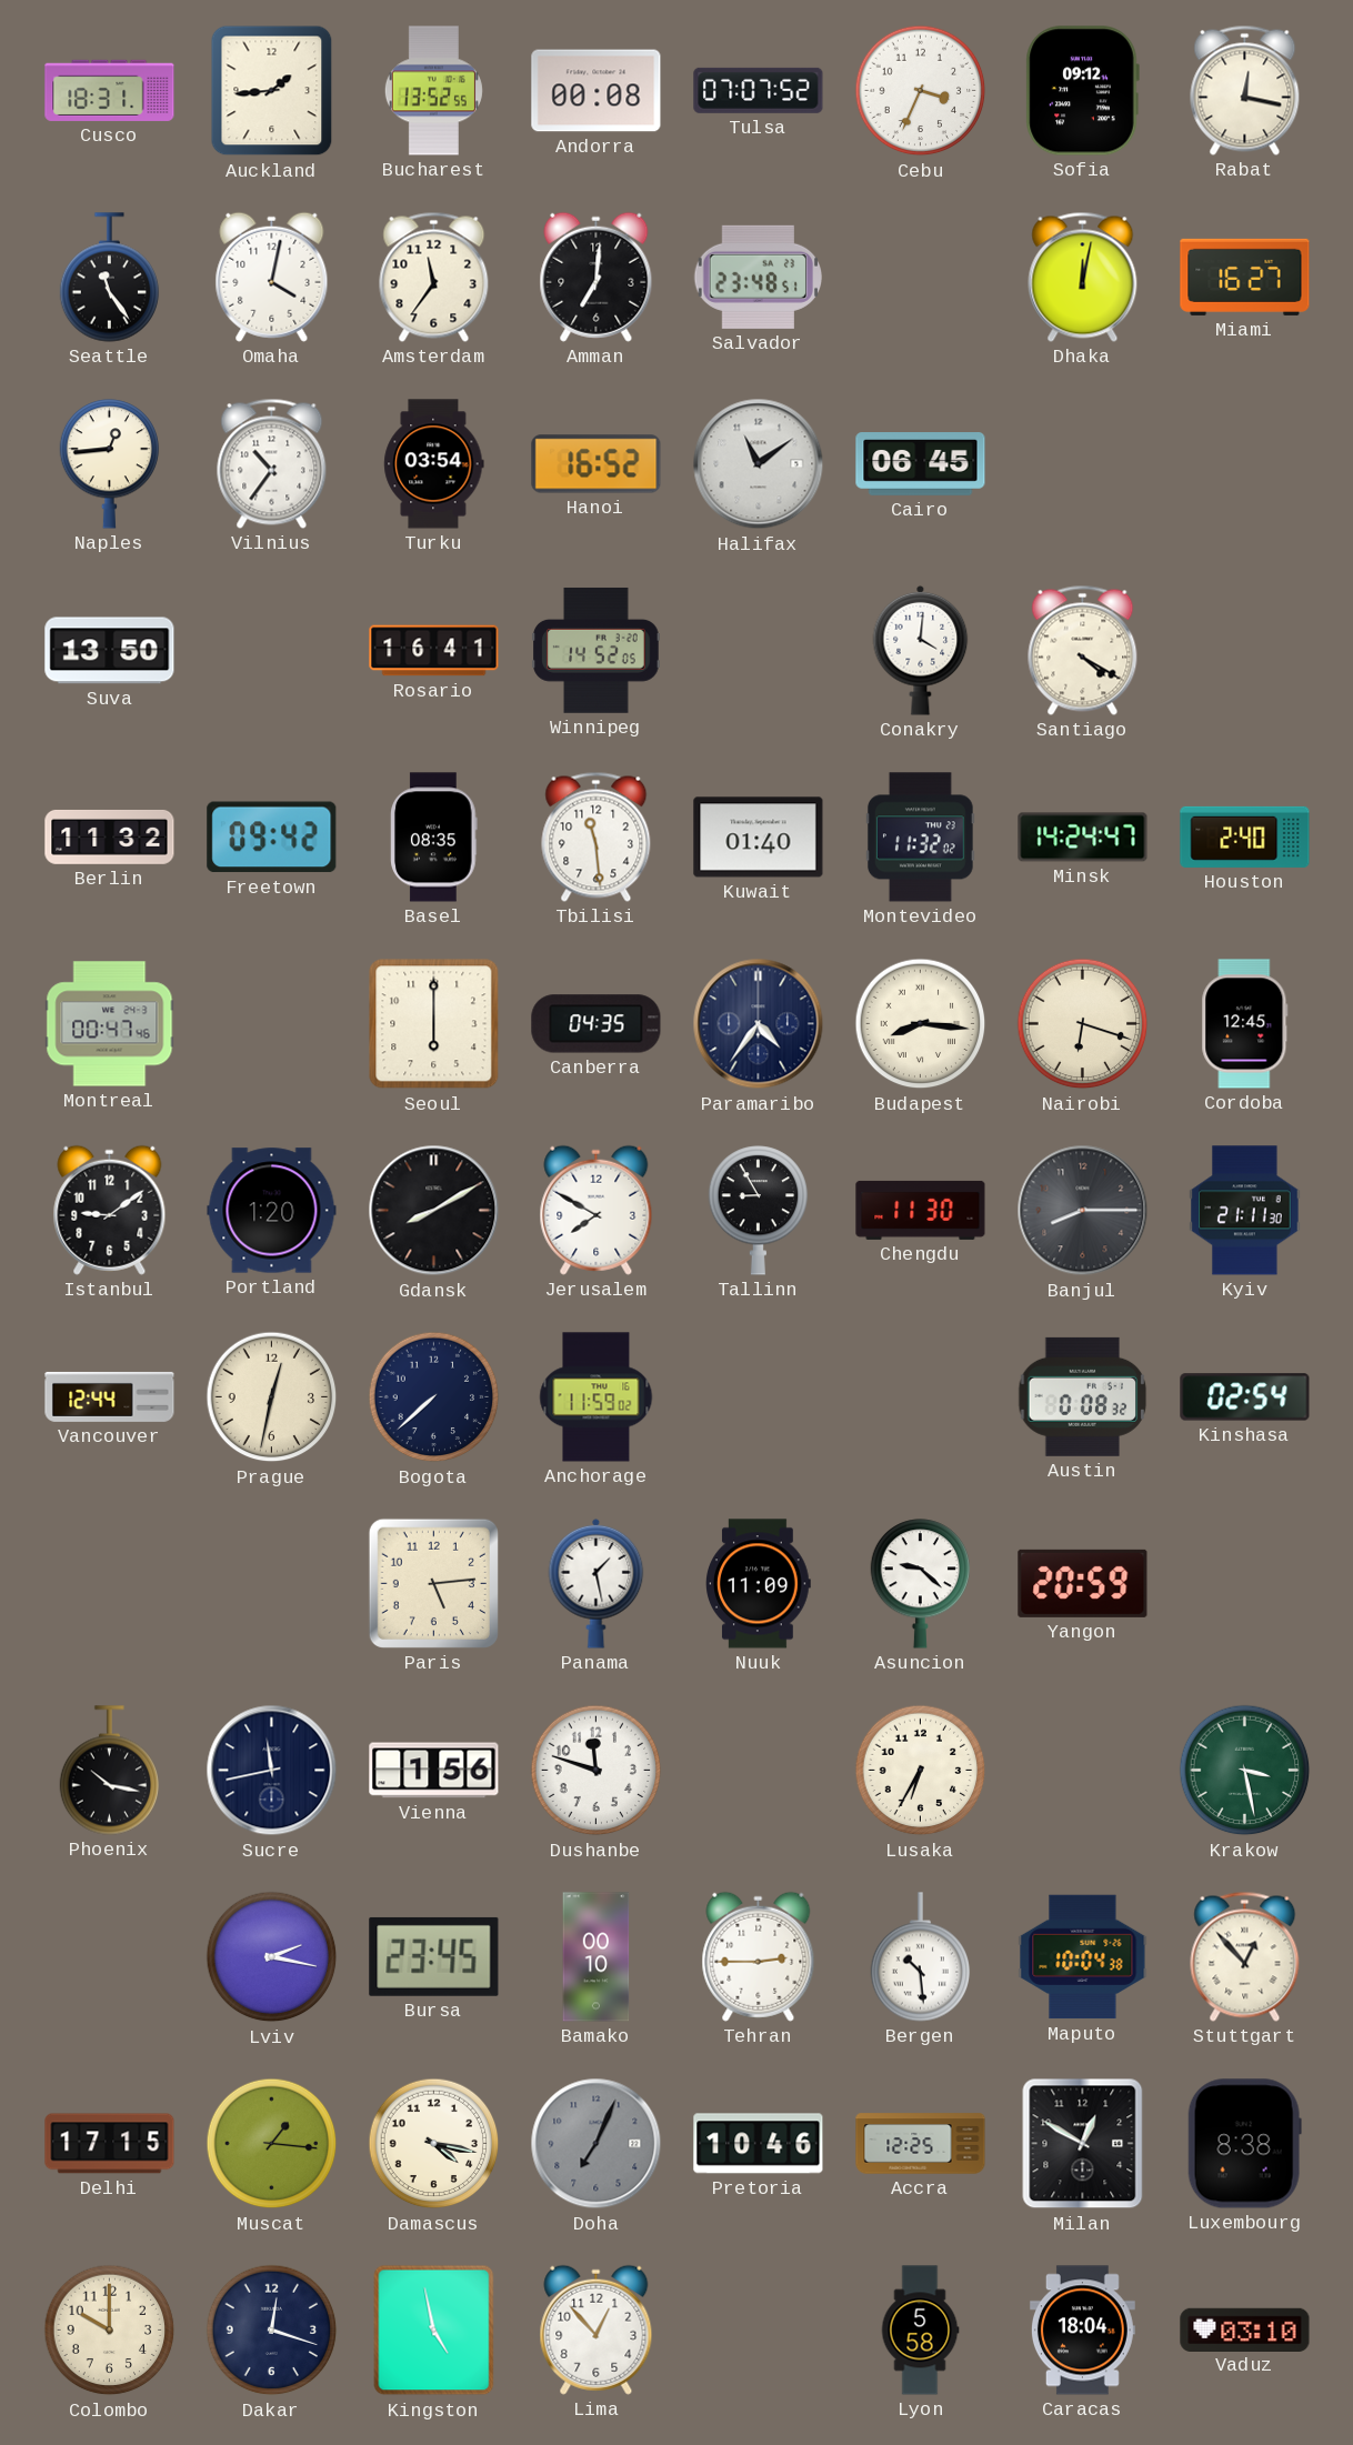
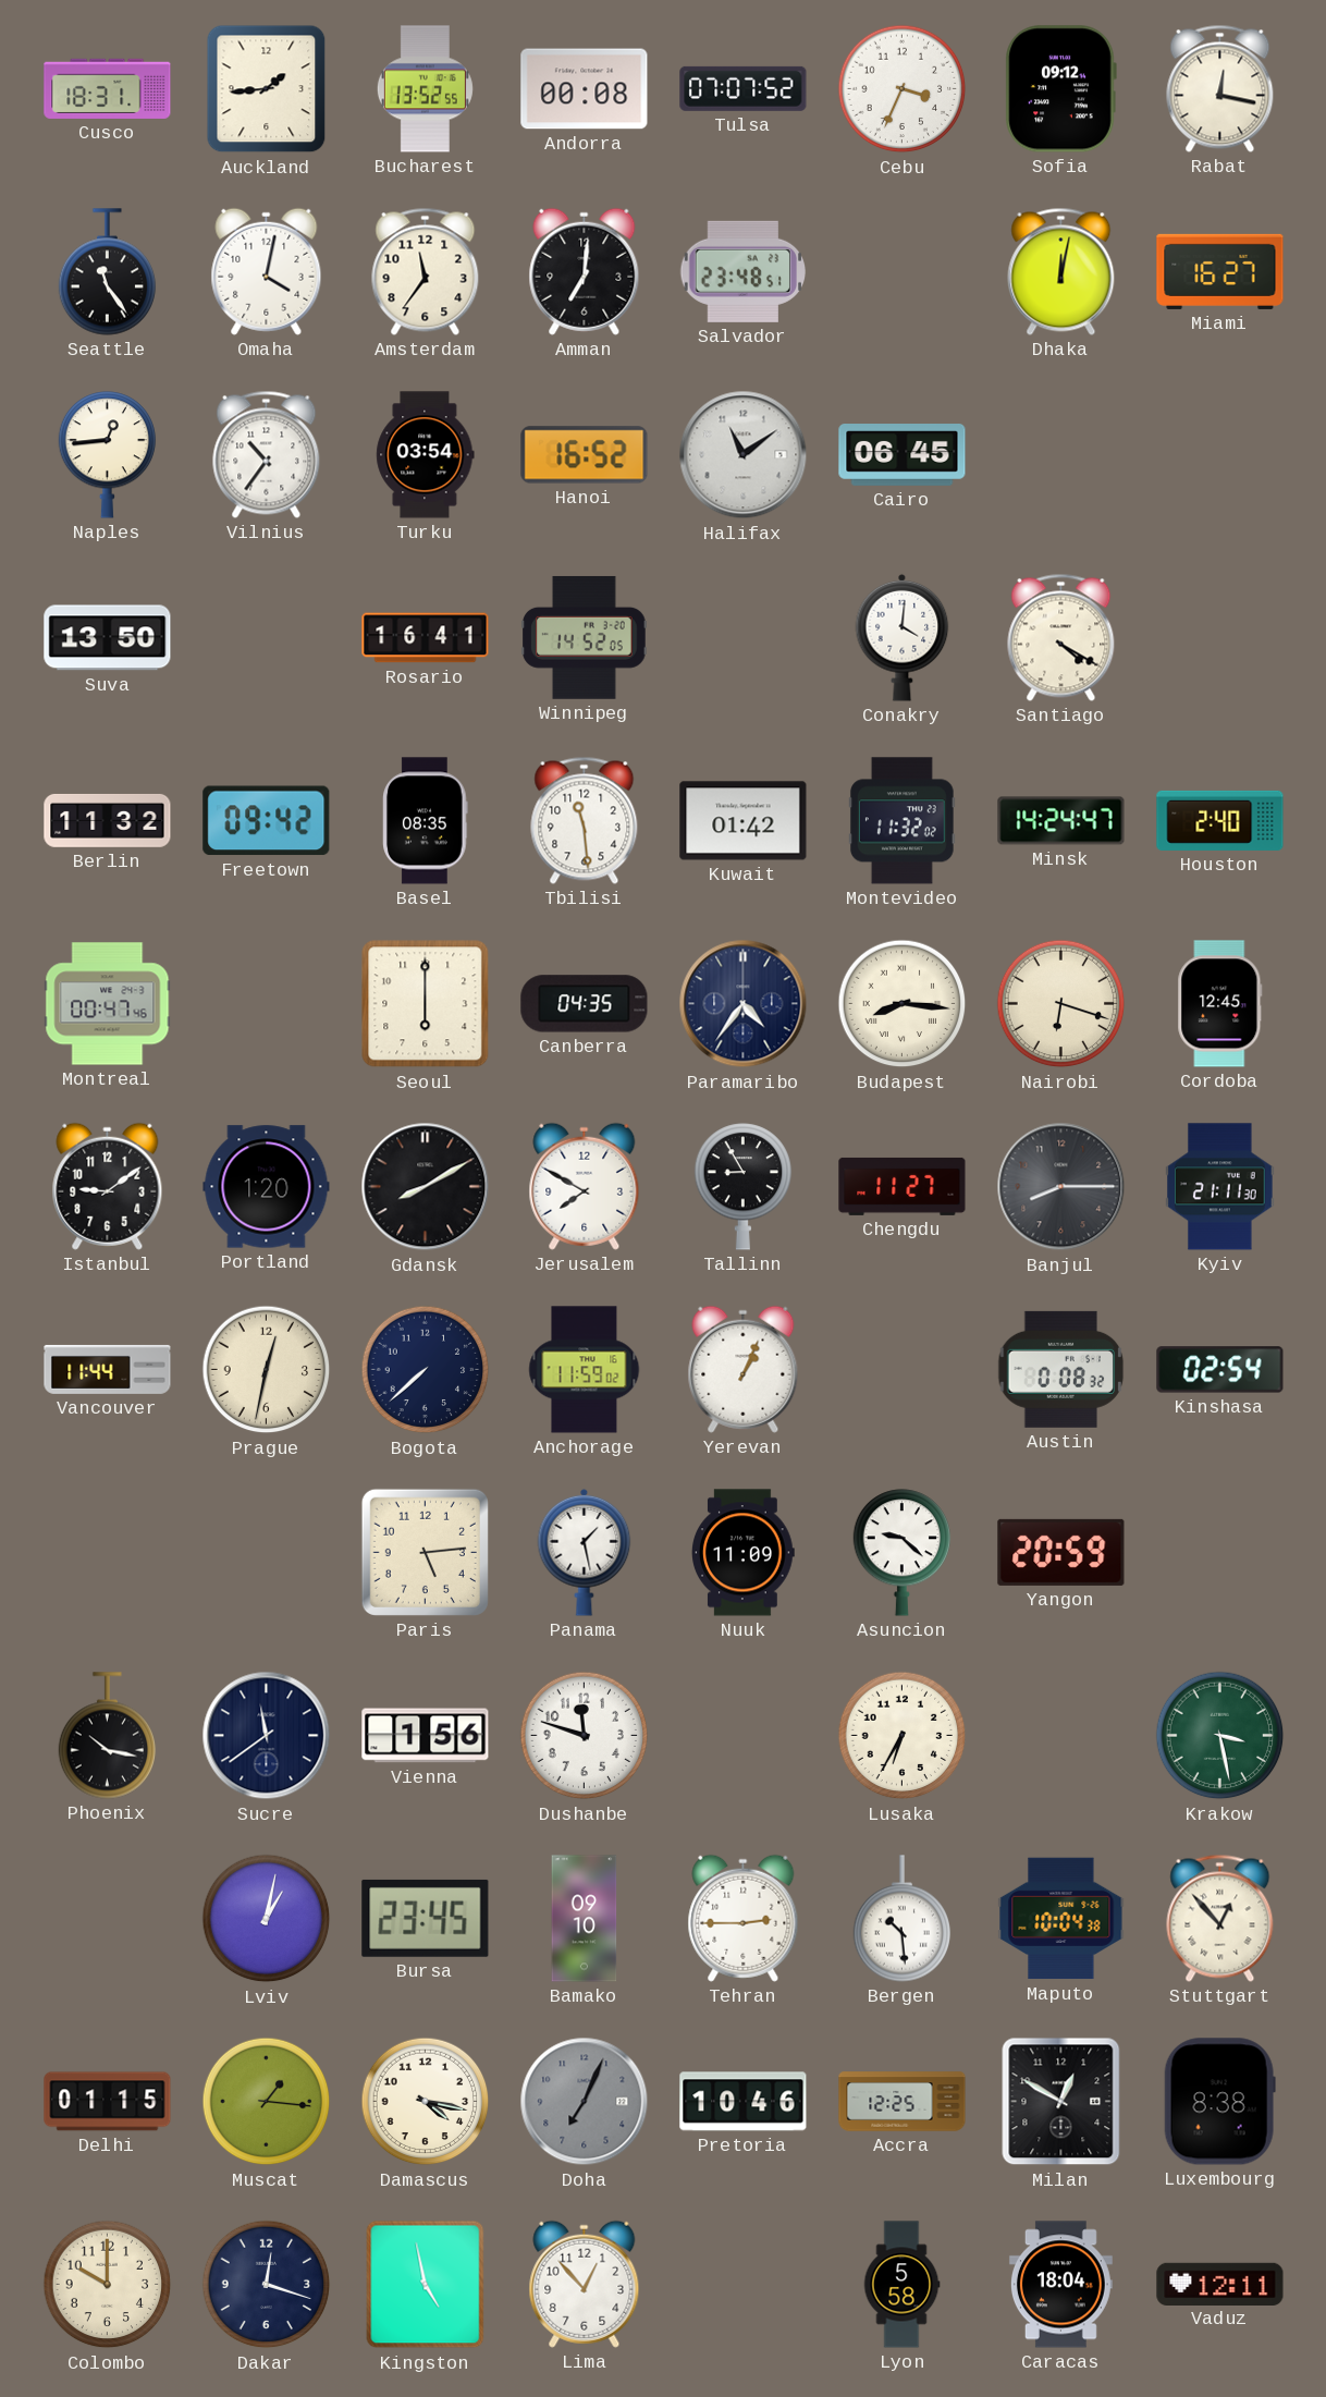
Kuwait: 01:40 -> 01:42
Chengdu: 11:30 -> 11:27
Vancouver: 12:44 -> 11:44
Yerevan: none -> 1:04
Sucre: 11:43 -> 11:39
Lviv: 2:17 -> 1:02
Bamako: 00:10 -> 09:10
Delhi: 17:15 -> 01:15
Vaduz: 03:10 -> 12:11
